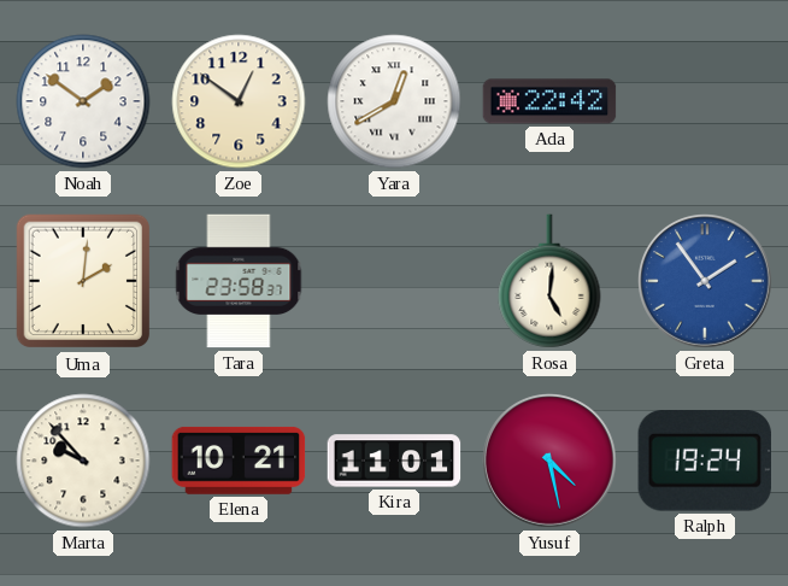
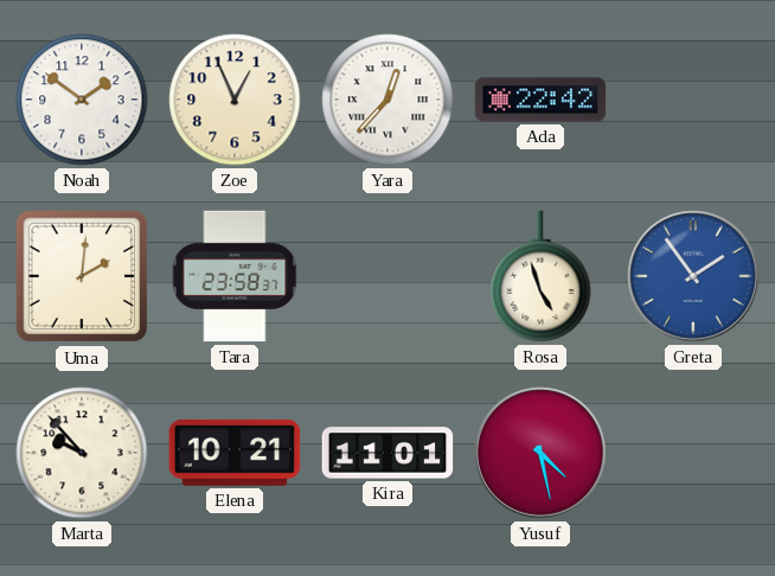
Zoe: 12:51 -> 12:56
Yara: 12:40 -> 12:37
Rosa: 5:01 -> 4:57
Ralph: 19:24 -> none
